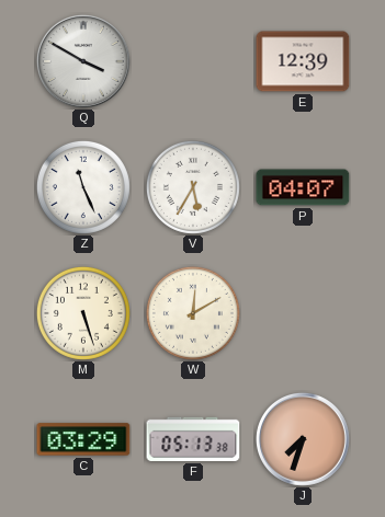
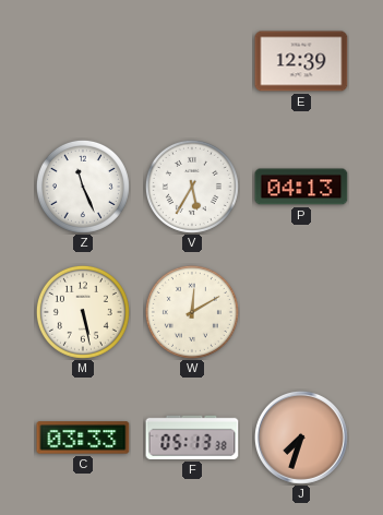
Q: 3:50 -> none
P: 04:07 -> 04:13
M: 5:27 -> 5:28
C: 03:29 -> 03:33
